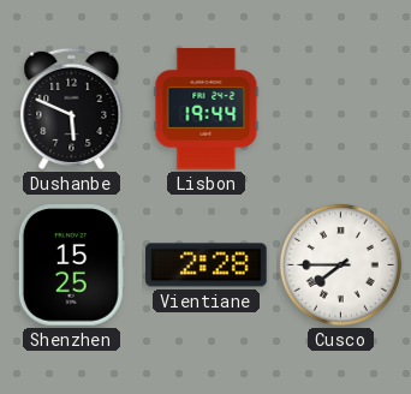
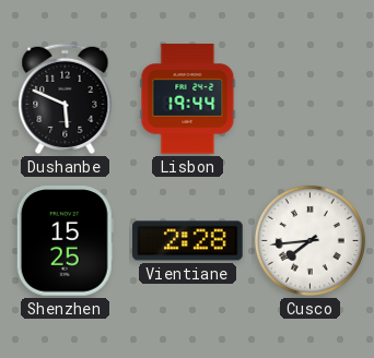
Cusco: 7:45 -> 7:44
